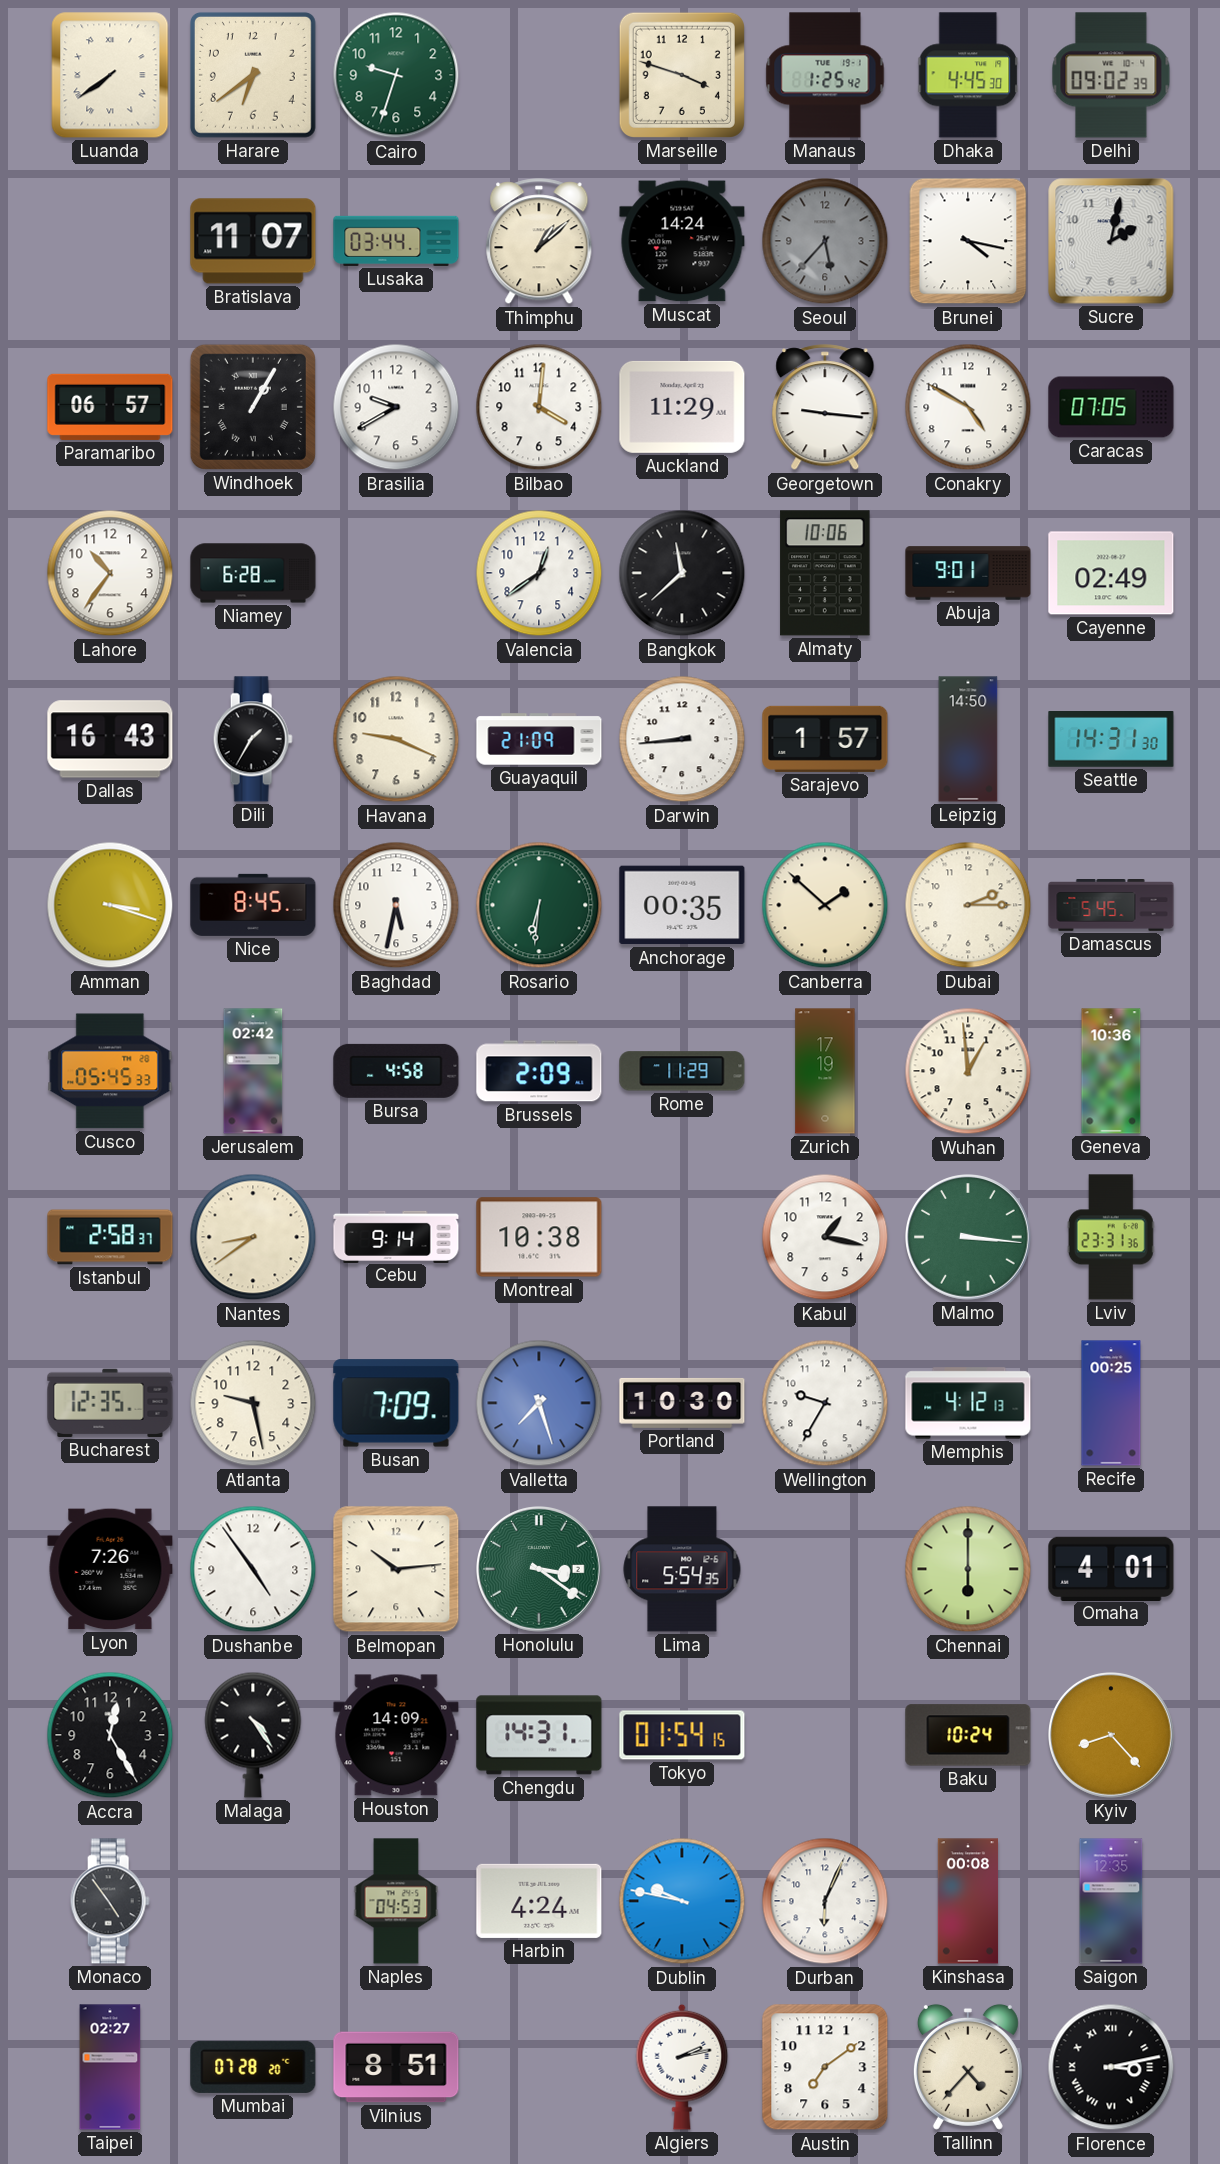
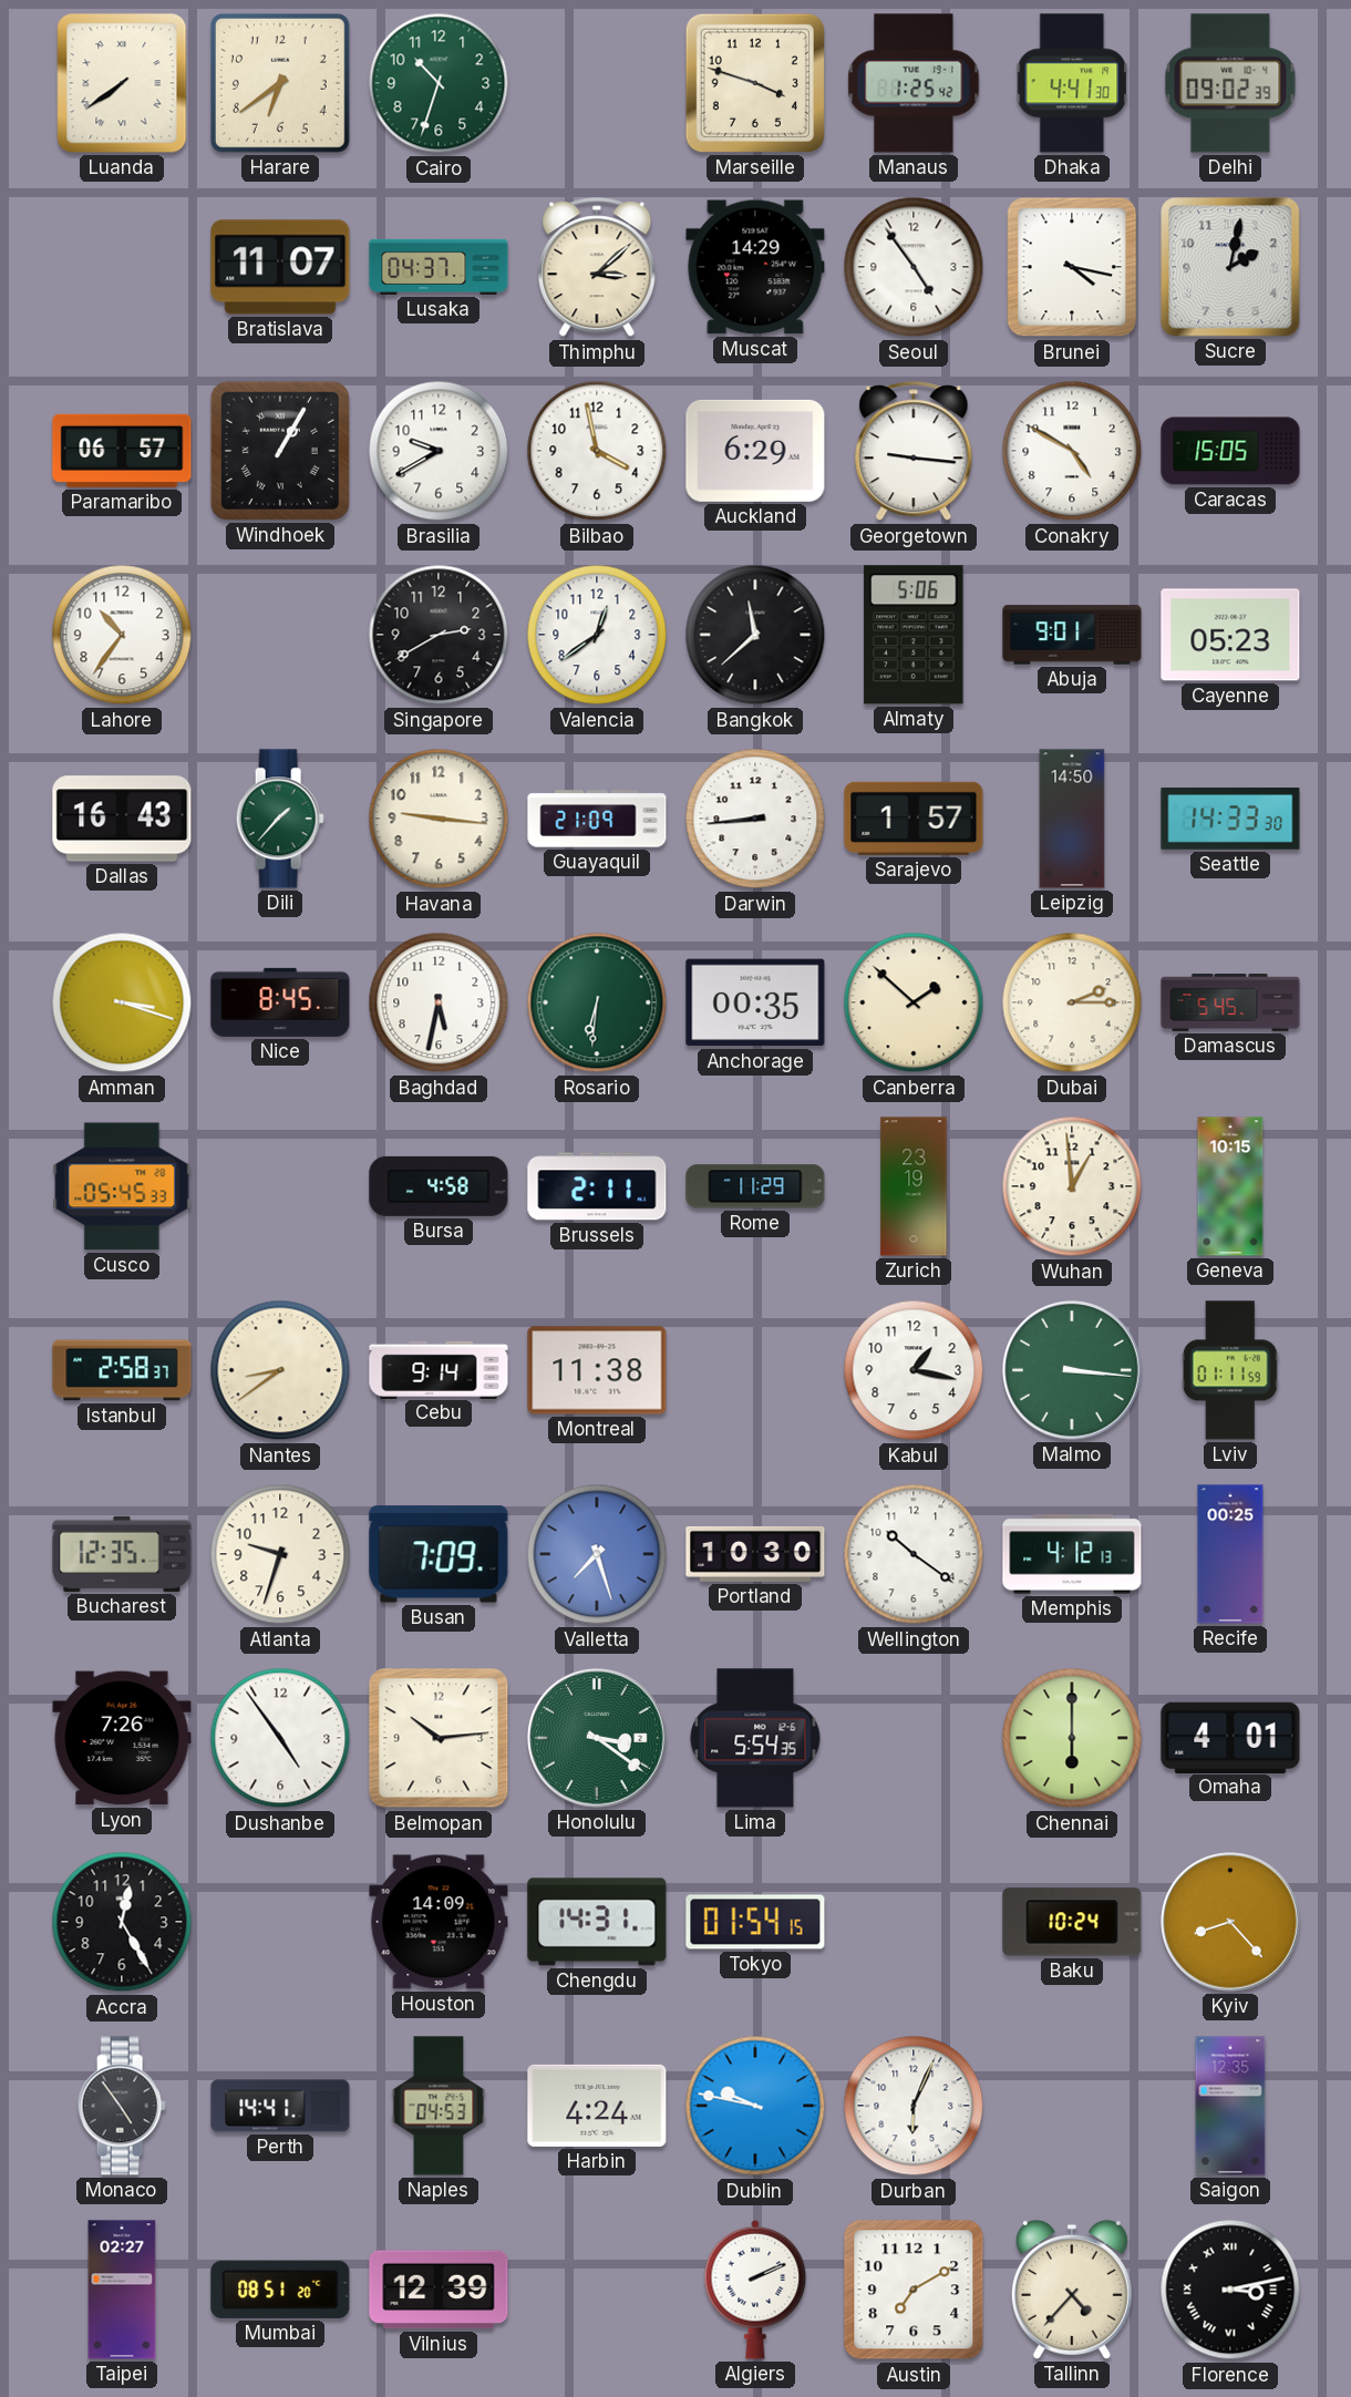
Cairo: 9:33 -> 10:33
Dhaka: 4:45 -> 4:41
Lusaka: 03:44 -> 04:37
Thimphu: 1:08 -> 3:08
Muscat: 14:24 -> 14:29
Seoul: 5:37 -> 4:54
Seoul dial: grey -> white
Bilbao: 4:01 -> 3:58
Auckland: 11:29 -> 6:29
Caracas: 07:05 -> 15:05
Niamey: 6:28 -> none
Singapore: none -> 2:40
Almaty: 10:06 -> 5:06
Cayenne: 02:49 -> 05:23
Dili: 1:35 -> 1:37
Dili dial: black -> green
Havana: 9:19 -> 9:16
Seattle: 14:31 -> 14:33
Jerusalem: 02:42 -> none
Brussels: 2:09 -> 2:11
Zurich: 17:19 -> 23:19
Geneva: 10:36 -> 10:15
Montreal: 10:38 -> 11:38
Lviv: 23:31 -> 01:11
Atlanta: 9:28 -> 9:33
Wellington: 9:35 -> 10:21
Malaga: 4:24 -> none
Perth: none -> 14:41
Kinshasa: 00:08 -> none
Mumbai: 07:28 -> 08:51
Vilnius: 8:51 -> 12:39
Algiers: 2:13 -> 2:11
Austin: 7:09 -> 7:10
